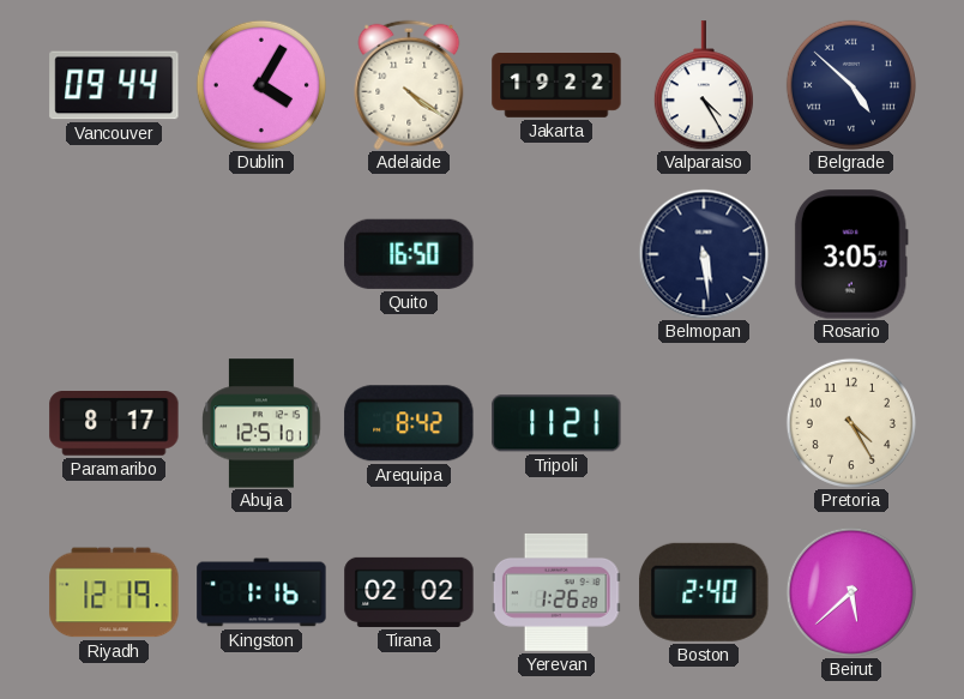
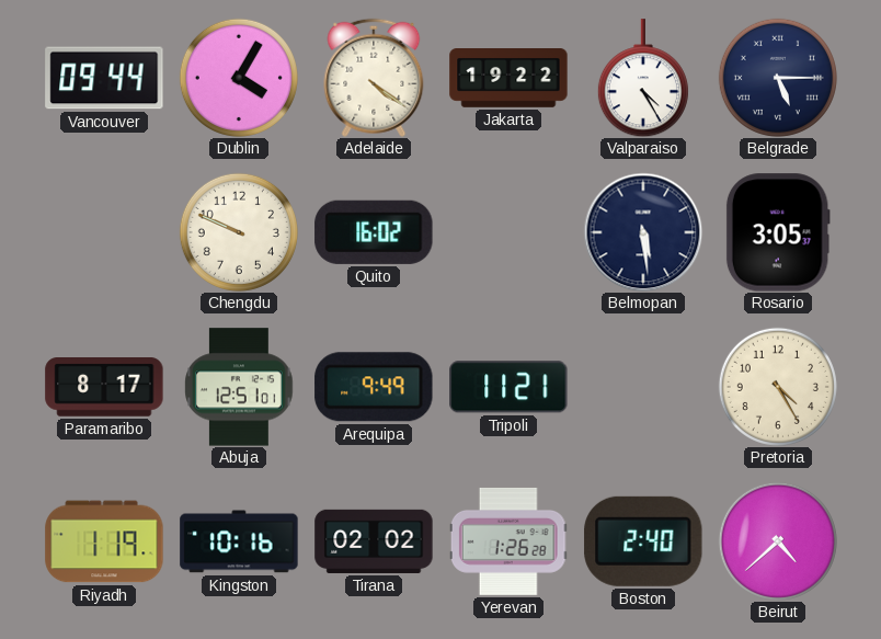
Belgrade: 4:52 -> 5:15
Chengdu: none -> 9:49
Quito: 16:50 -> 16:02
Arequipa: 8:42 -> 9:49
Riyadh: 12:19 -> 1:19
Kingston: 1:16 -> 10:16
Beirut: 5:38 -> 4:38
